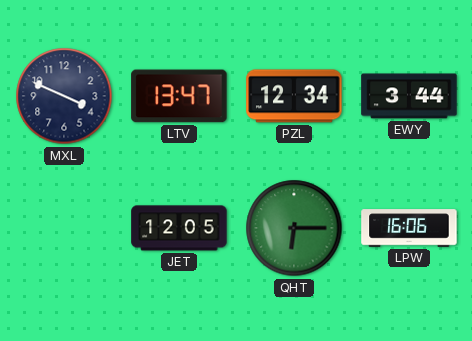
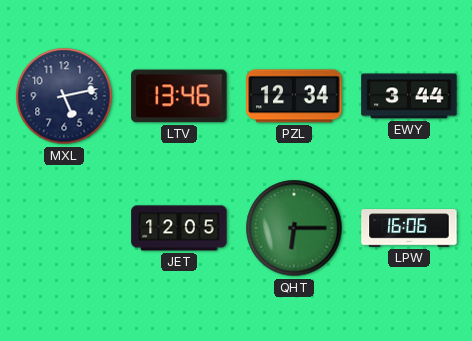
MXL: 3:49 -> 5:13
LTV: 13:47 -> 13:46
